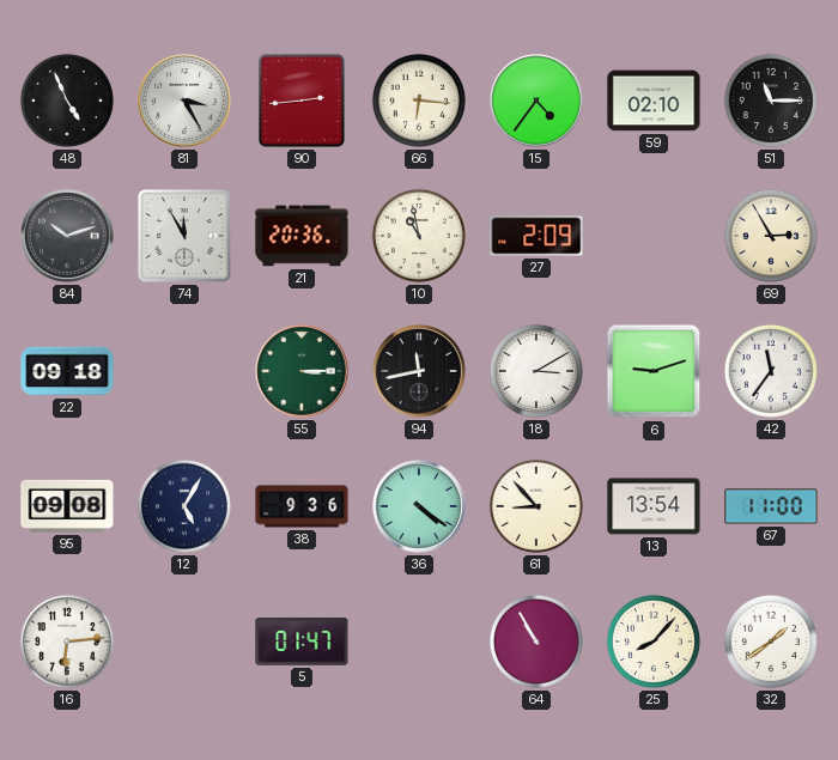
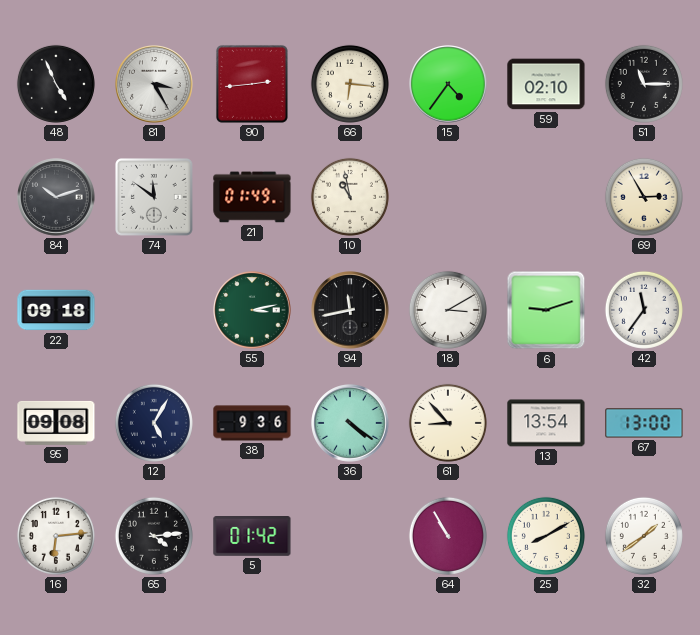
74: 11:55 -> 11:51
21: 20:36 -> 01:49
27: 2:09 -> none
55: 3:15 -> 3:13
67: 11:00 -> 13:00
65: none -> 4:14
5: 01:47 -> 01:42
25: 8:07 -> 8:10
